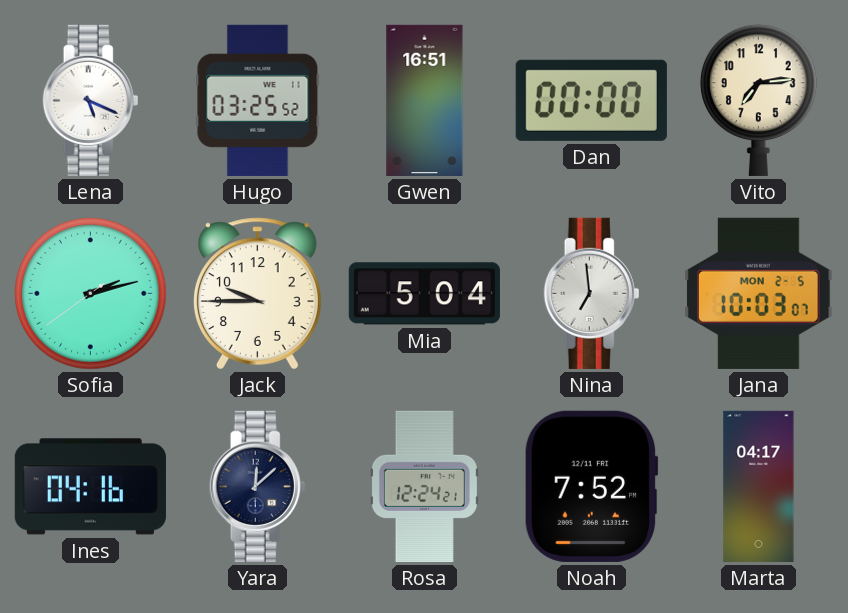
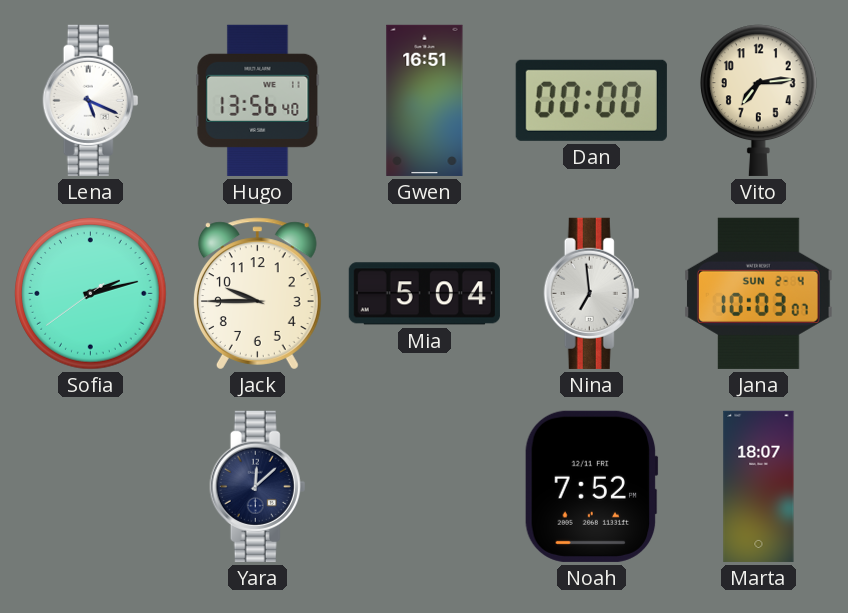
Hugo: 03:25 -> 13:56
Jana date: MON 2-5 -> SUN 2-4
Ines: 04:16 -> none
Rosa: 12:24 -> none
Marta: 04:17 -> 18:07
